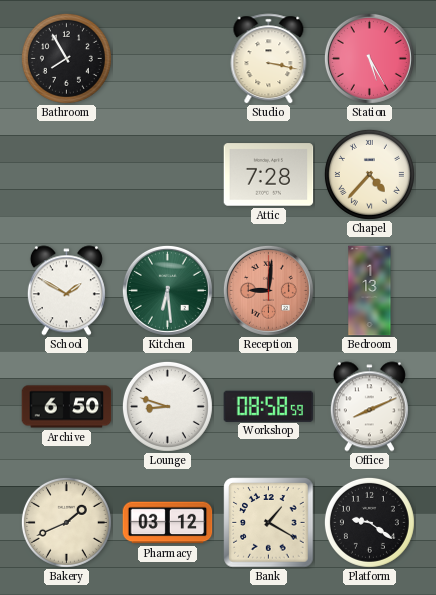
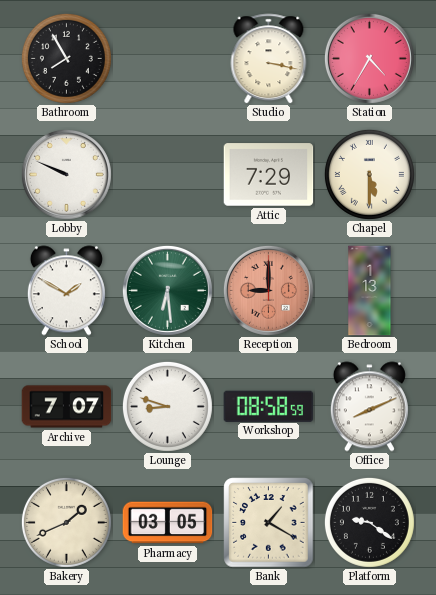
Station: 5:25 -> 4:35
Lobby: none -> 9:49
Attic: 7:28 -> 7:29
Chapel: 4:37 -> 5:30
Reception: 9:01 -> 9:00
Archive: 6:50 -> 7:07
Pharmacy: 03:12 -> 03:05
